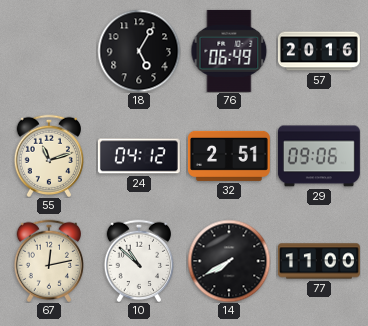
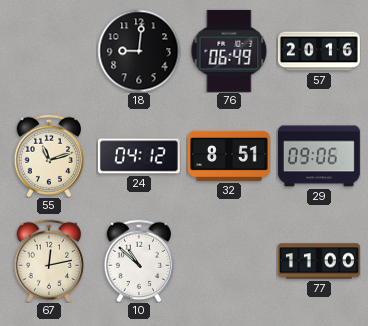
18: 5:05 -> 9:01
32: 2:51 -> 8:51
14: 7:40 -> none
